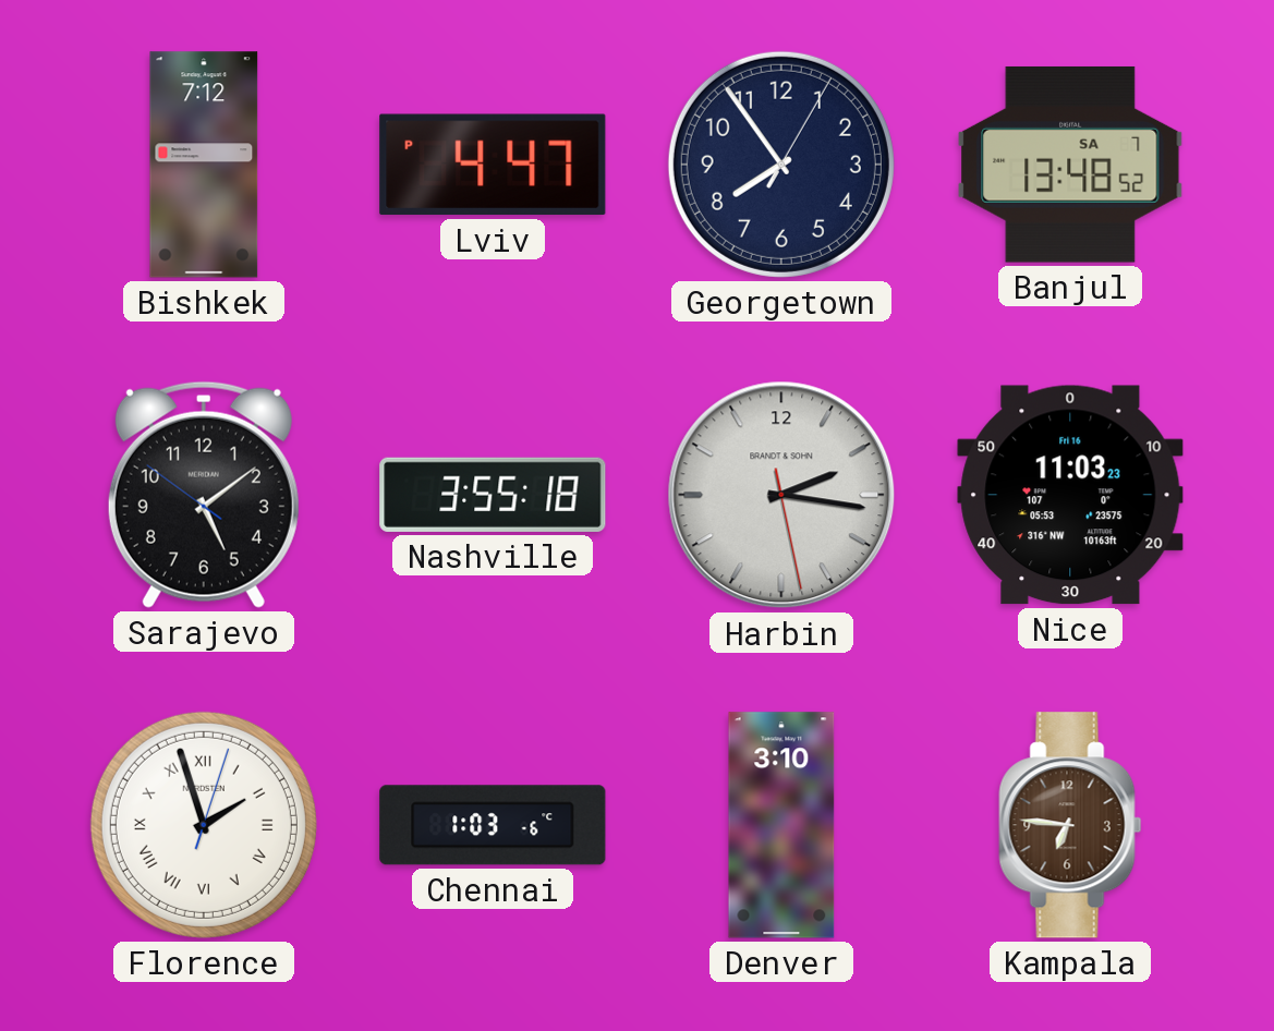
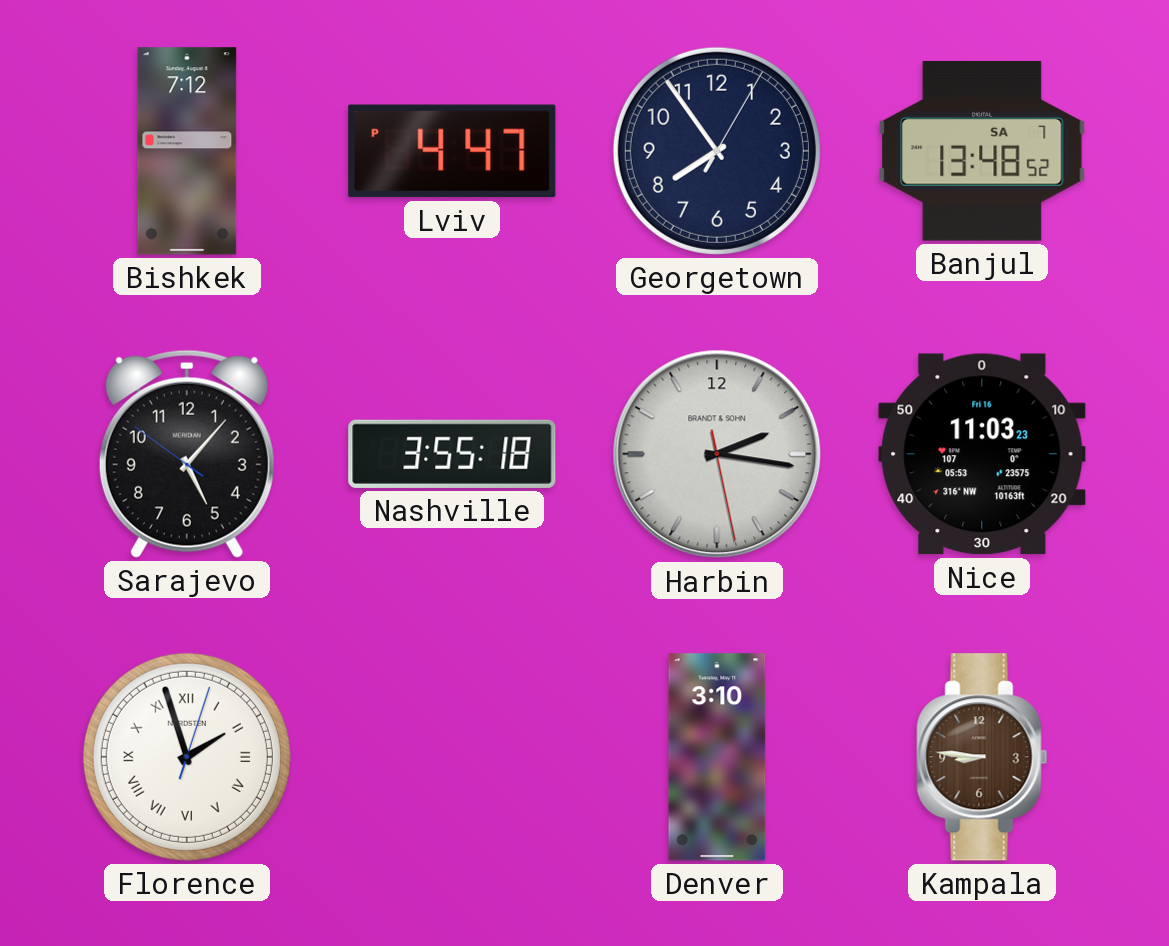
Sarajevo: 5:08 -> 5:06
Chennai: 1:03 -> none
Kampala: 6:46 -> 8:46
